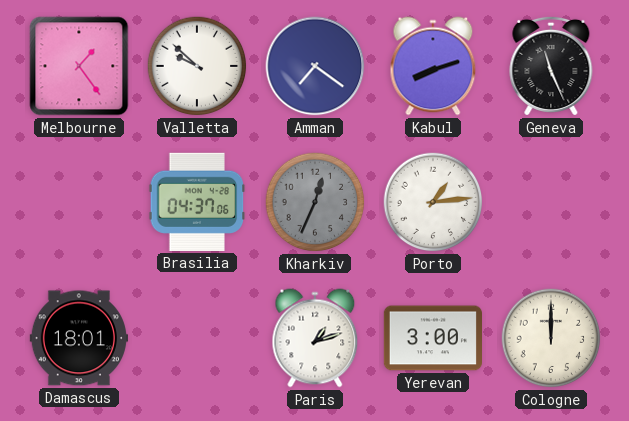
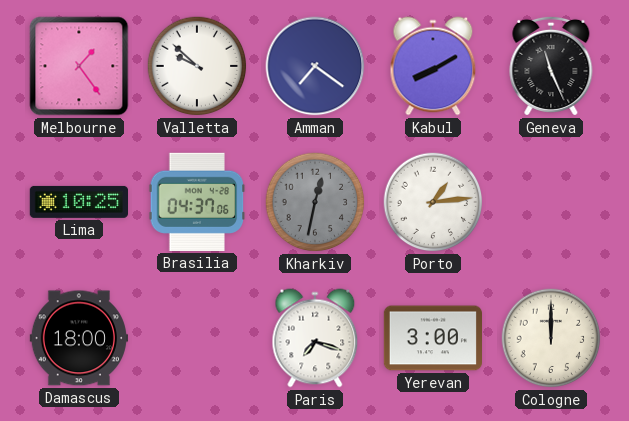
Kabul: 8:12 -> 8:10
Lima: none -> 10:25
Kharkiv: 12:34 -> 12:32
Damascus: 18:01 -> 18:00
Paris: 1:12 -> 7:18
